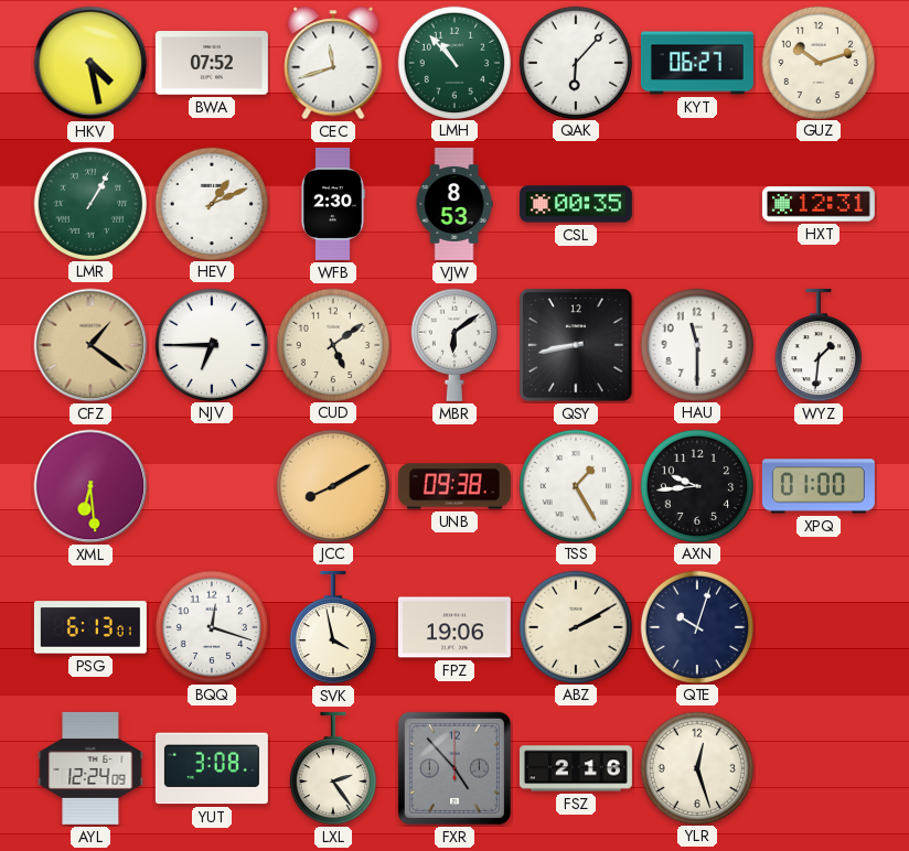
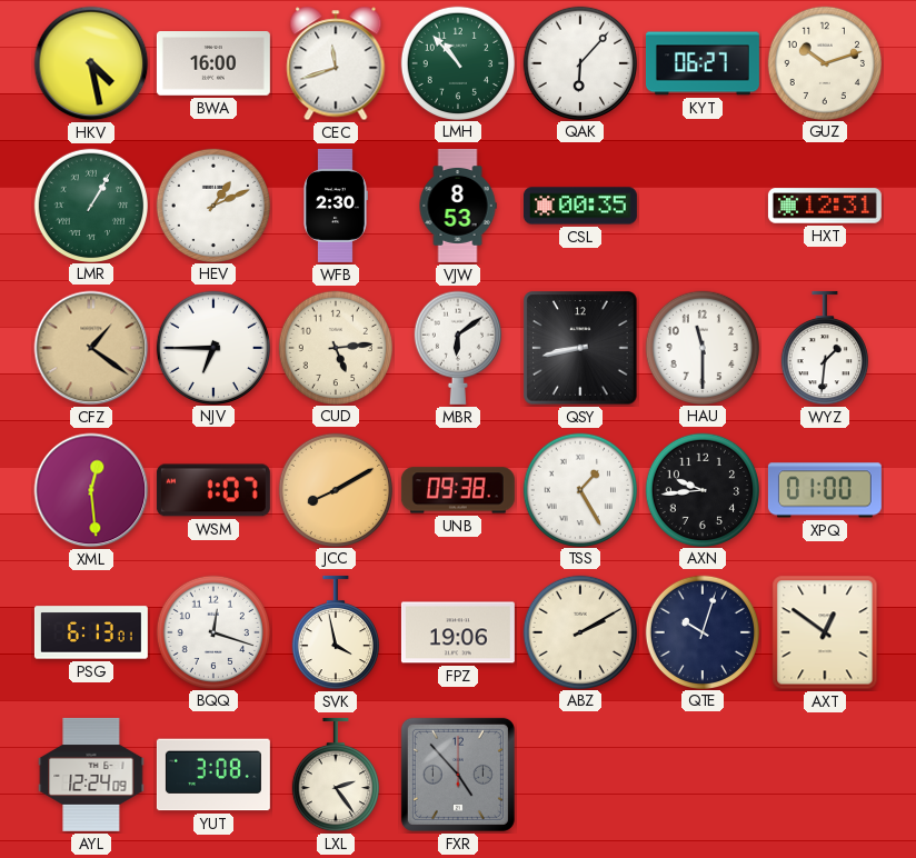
BWA: 07:52 -> 16:00
CUD: 5:09 -> 5:14
XML: 6:29 -> 12:29
WSM: none -> 1:07
AXT: none -> 12:51
FSZ: 2:16 -> none
YLR: 12:27 -> none
